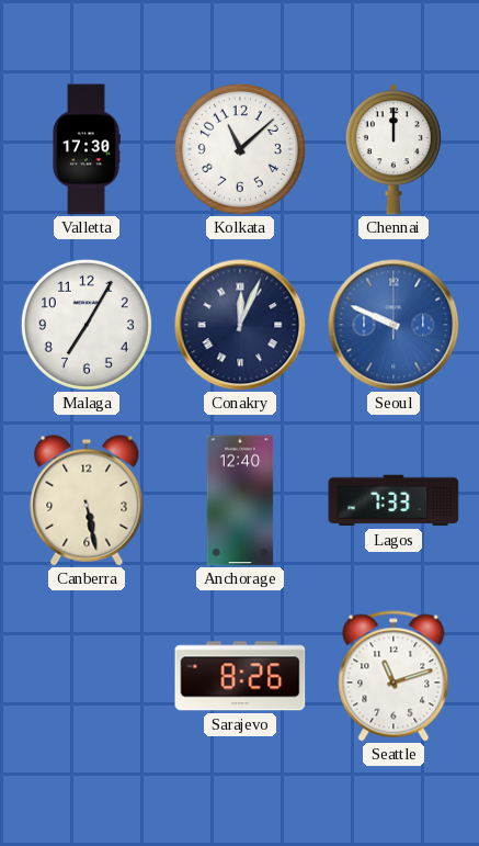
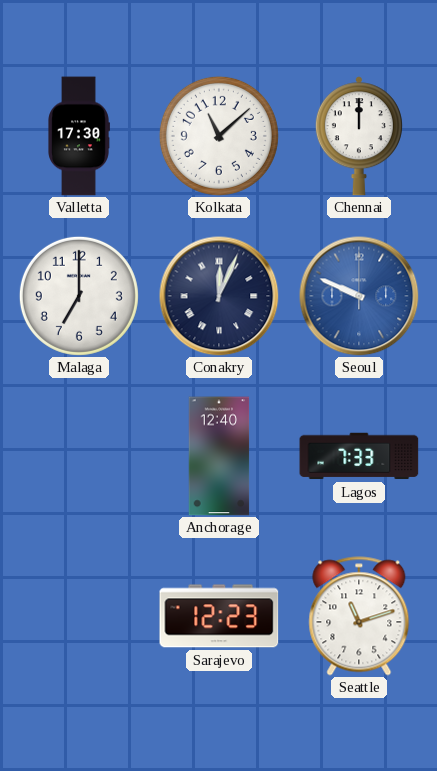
Malaga: 7:05 -> 7:00
Canberra: 5:28 -> none
Sarajevo: 8:26 -> 12:23
